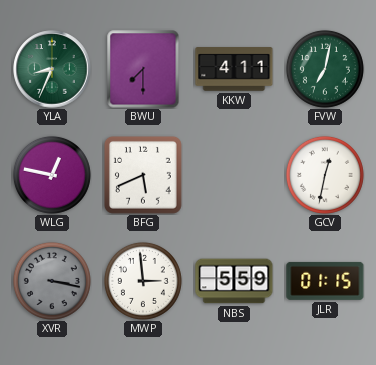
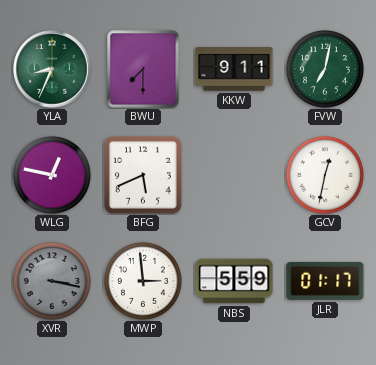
KKW: 4:11 -> 9:11
JLR: 01:15 -> 01:17
